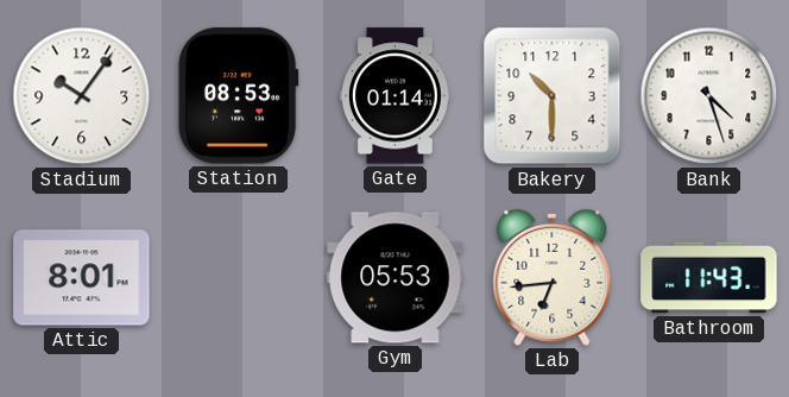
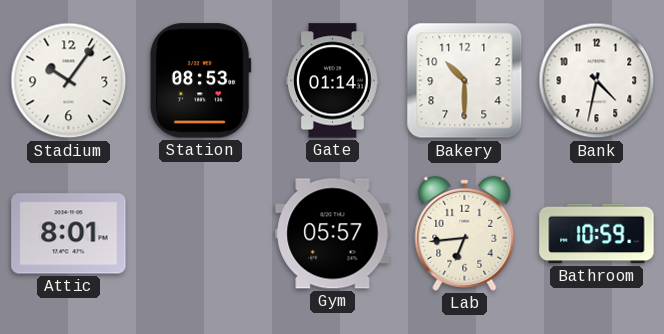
Bank: 4:27 -> 4:32
Gym: 05:53 -> 05:57
Bathroom: 11:43 -> 10:59
